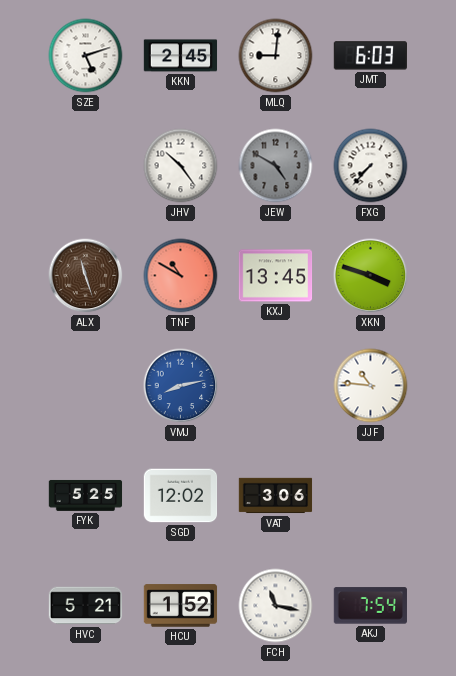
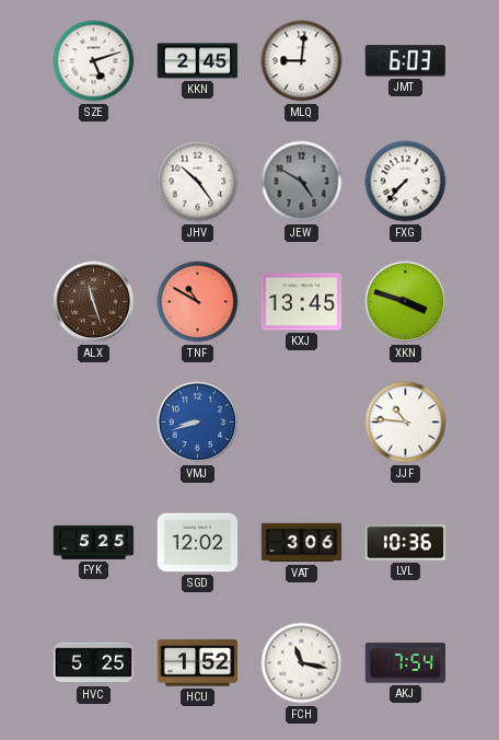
VMJ: 8:13 -> 8:42
LVL: none -> 10:36
HVC: 5:21 -> 5:25
